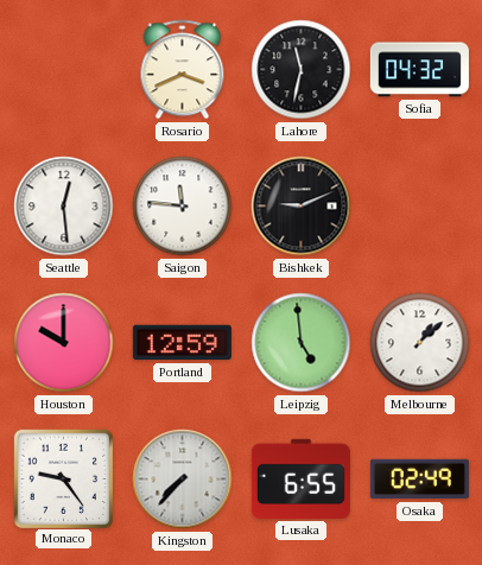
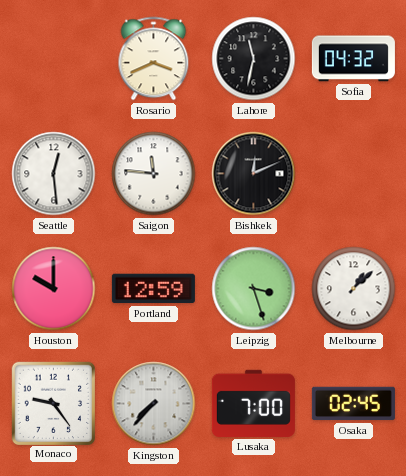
Bishkek: 9:11 -> 12:11
Leipzig: 4:59 -> 3:27
Lusaka: 6:55 -> 7:00
Osaka: 02:49 -> 02:45
